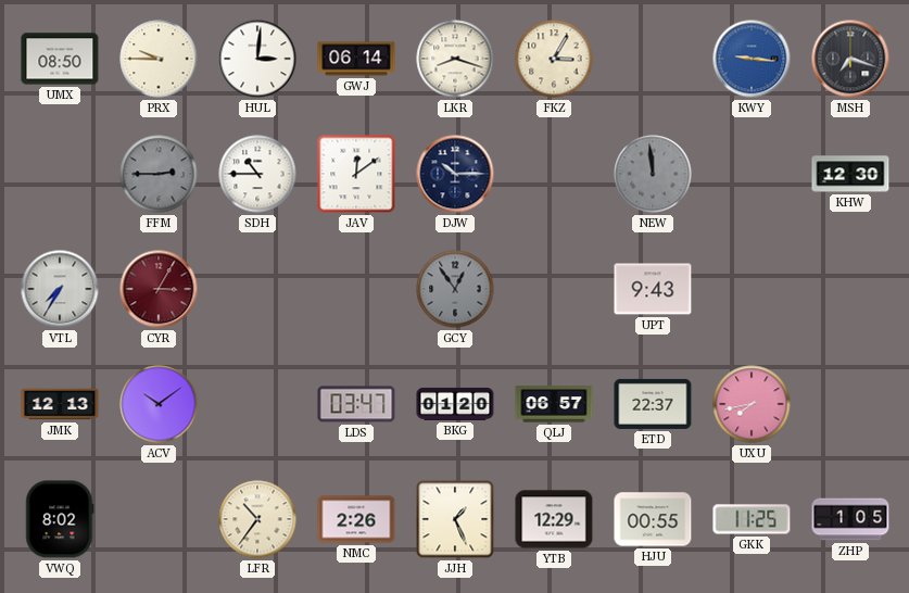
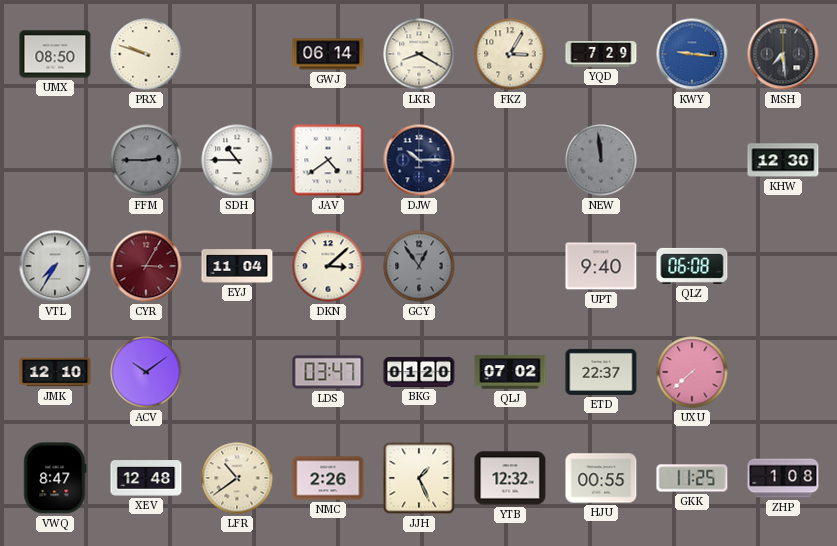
PRX: 9:45 -> 9:48
HUL: 3:01 -> none
LKR: 8:18 -> 8:20
YQD: none -> 7:29
MSH: 7:18 -> 7:29
JAV: 12:09 -> 4:39
EYJ: none -> 11:04
DKN: none -> 3:08
UPT: 9:43 -> 9:40
QLZ: none -> 06:08
JMK: 12:13 -> 12:10
QLJ: 06:57 -> 07:02
UXU: 7:43 -> 7:38
VWQ: 8:02 -> 8:47
XEV: none -> 12:48
LFR: 10:36 -> 10:39
YTB: 12:29 -> 12:32
ZHP: 1:05 -> 1:08
